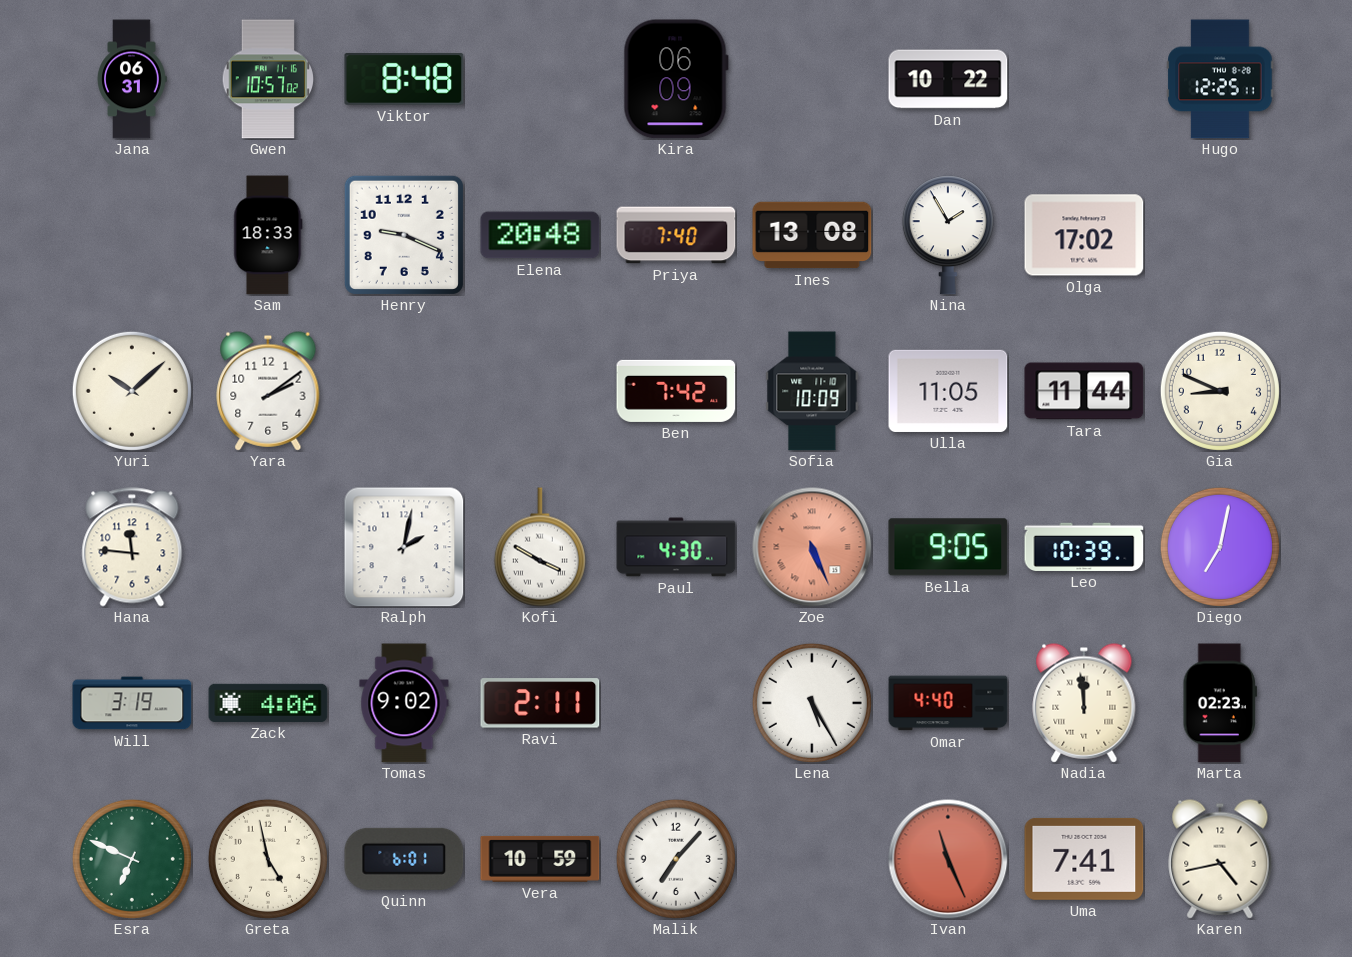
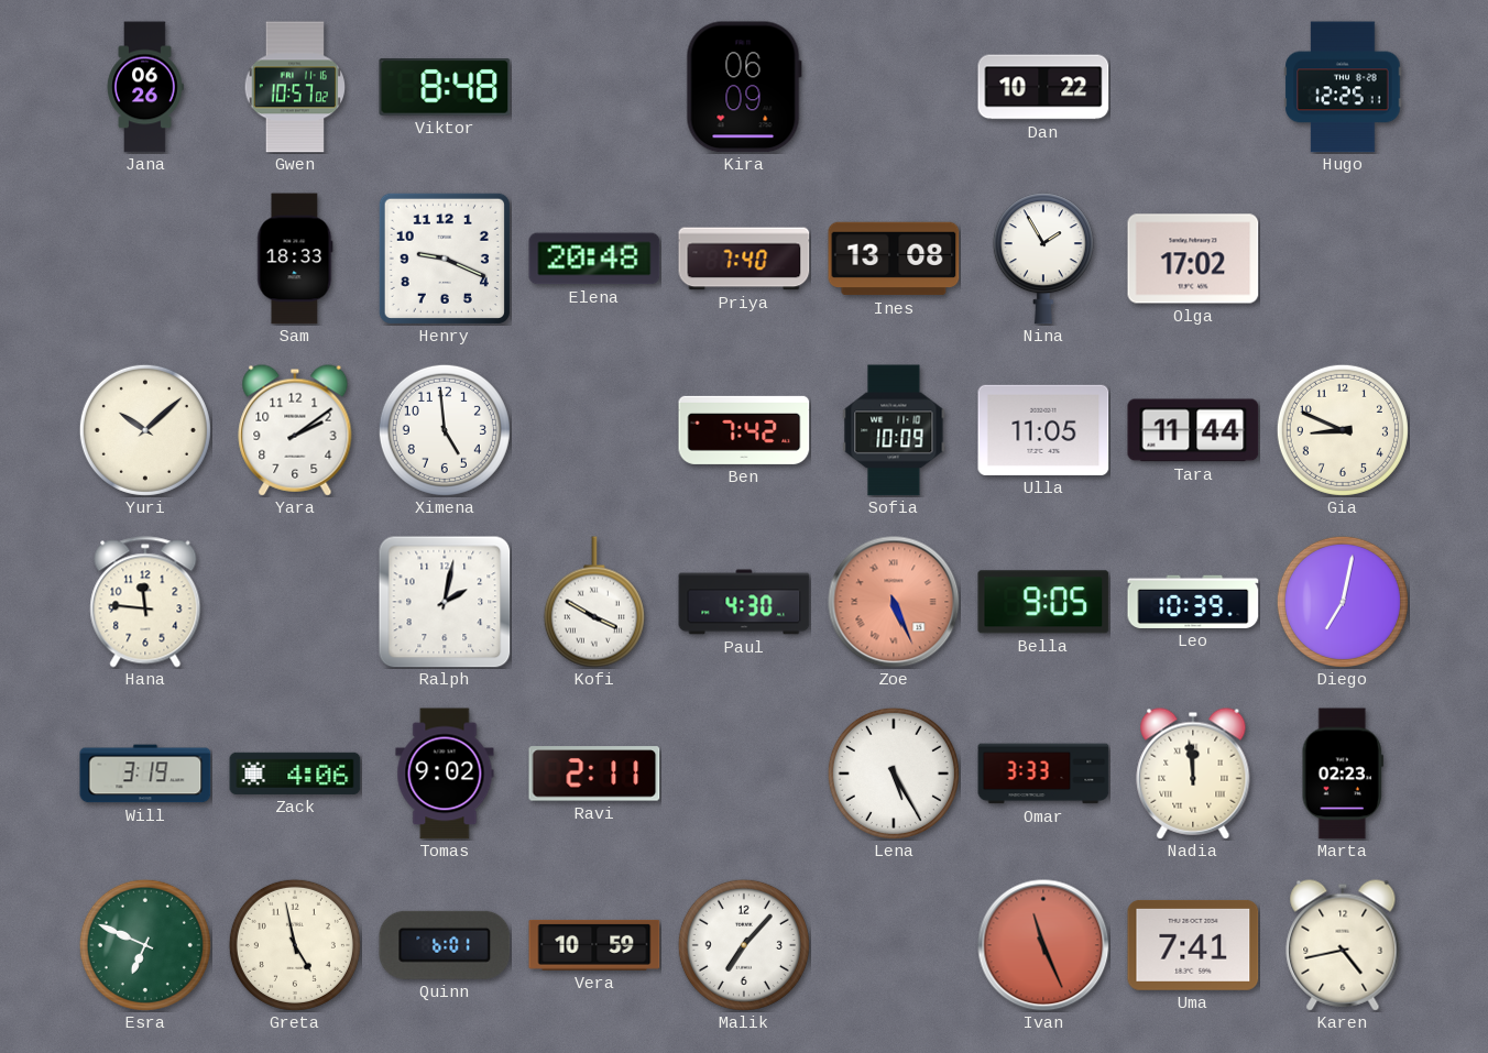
Jana: 06:31 -> 06:26
Ximena: none -> 4:59
Omar: 4:40 -> 3:33
